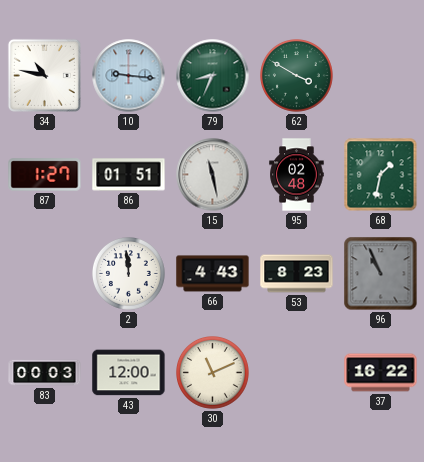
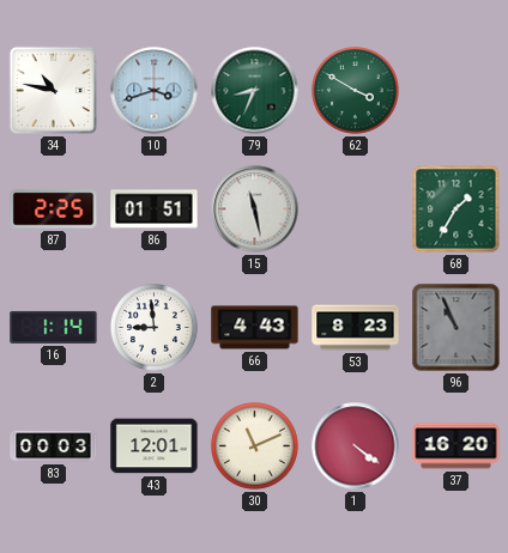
10: 9:16 -> 3:42
87: 1:27 -> 2:25
95: 02:48 -> none
68: 1:32 -> 1:35
16: none -> 1:14
2: 11:59 -> 8:59
43: 12:00 -> 12:01
1: none -> 4:21
37: 16:22 -> 16:20
